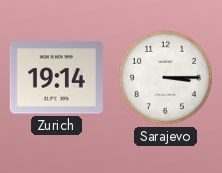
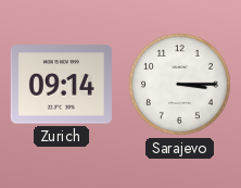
Zurich: 19:14 -> 09:14
